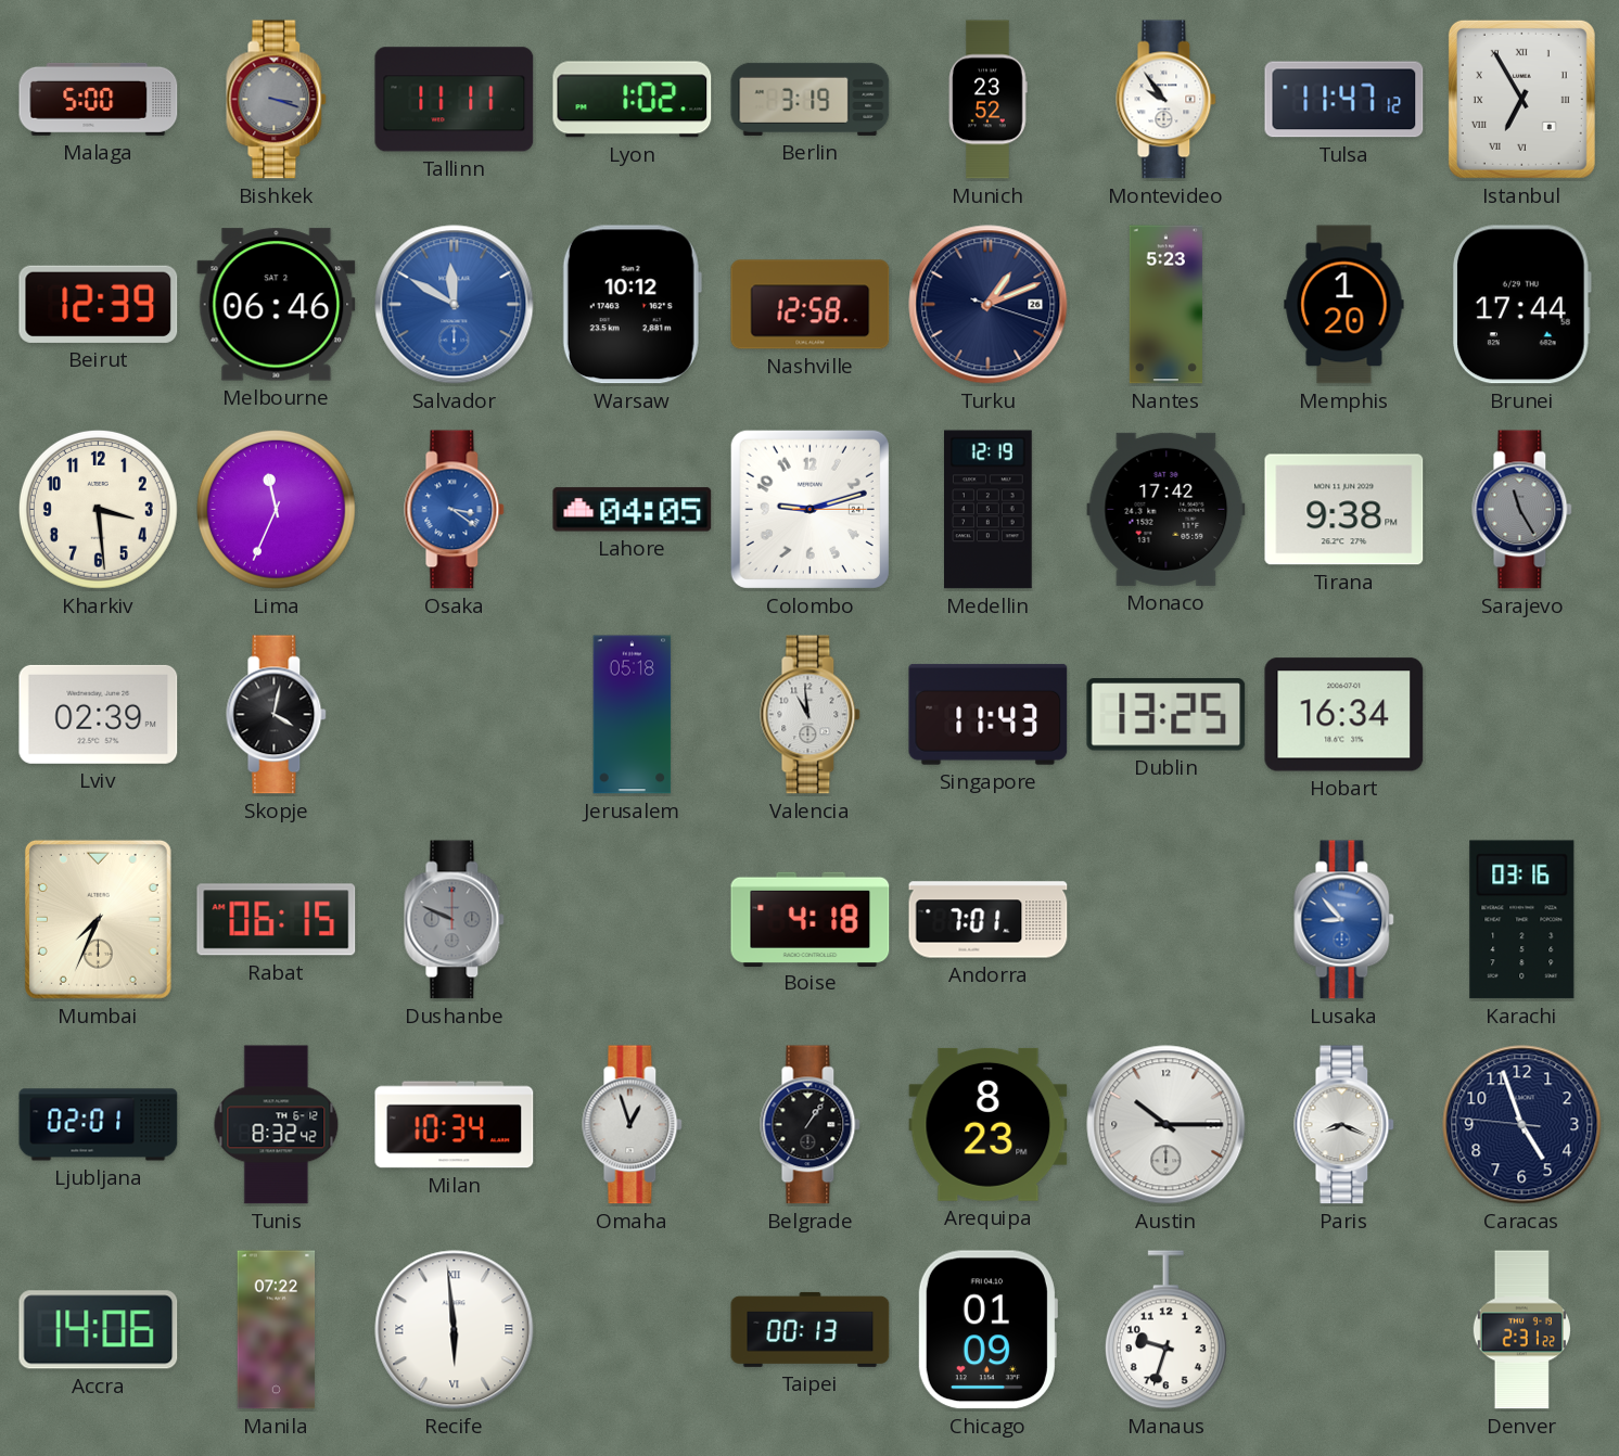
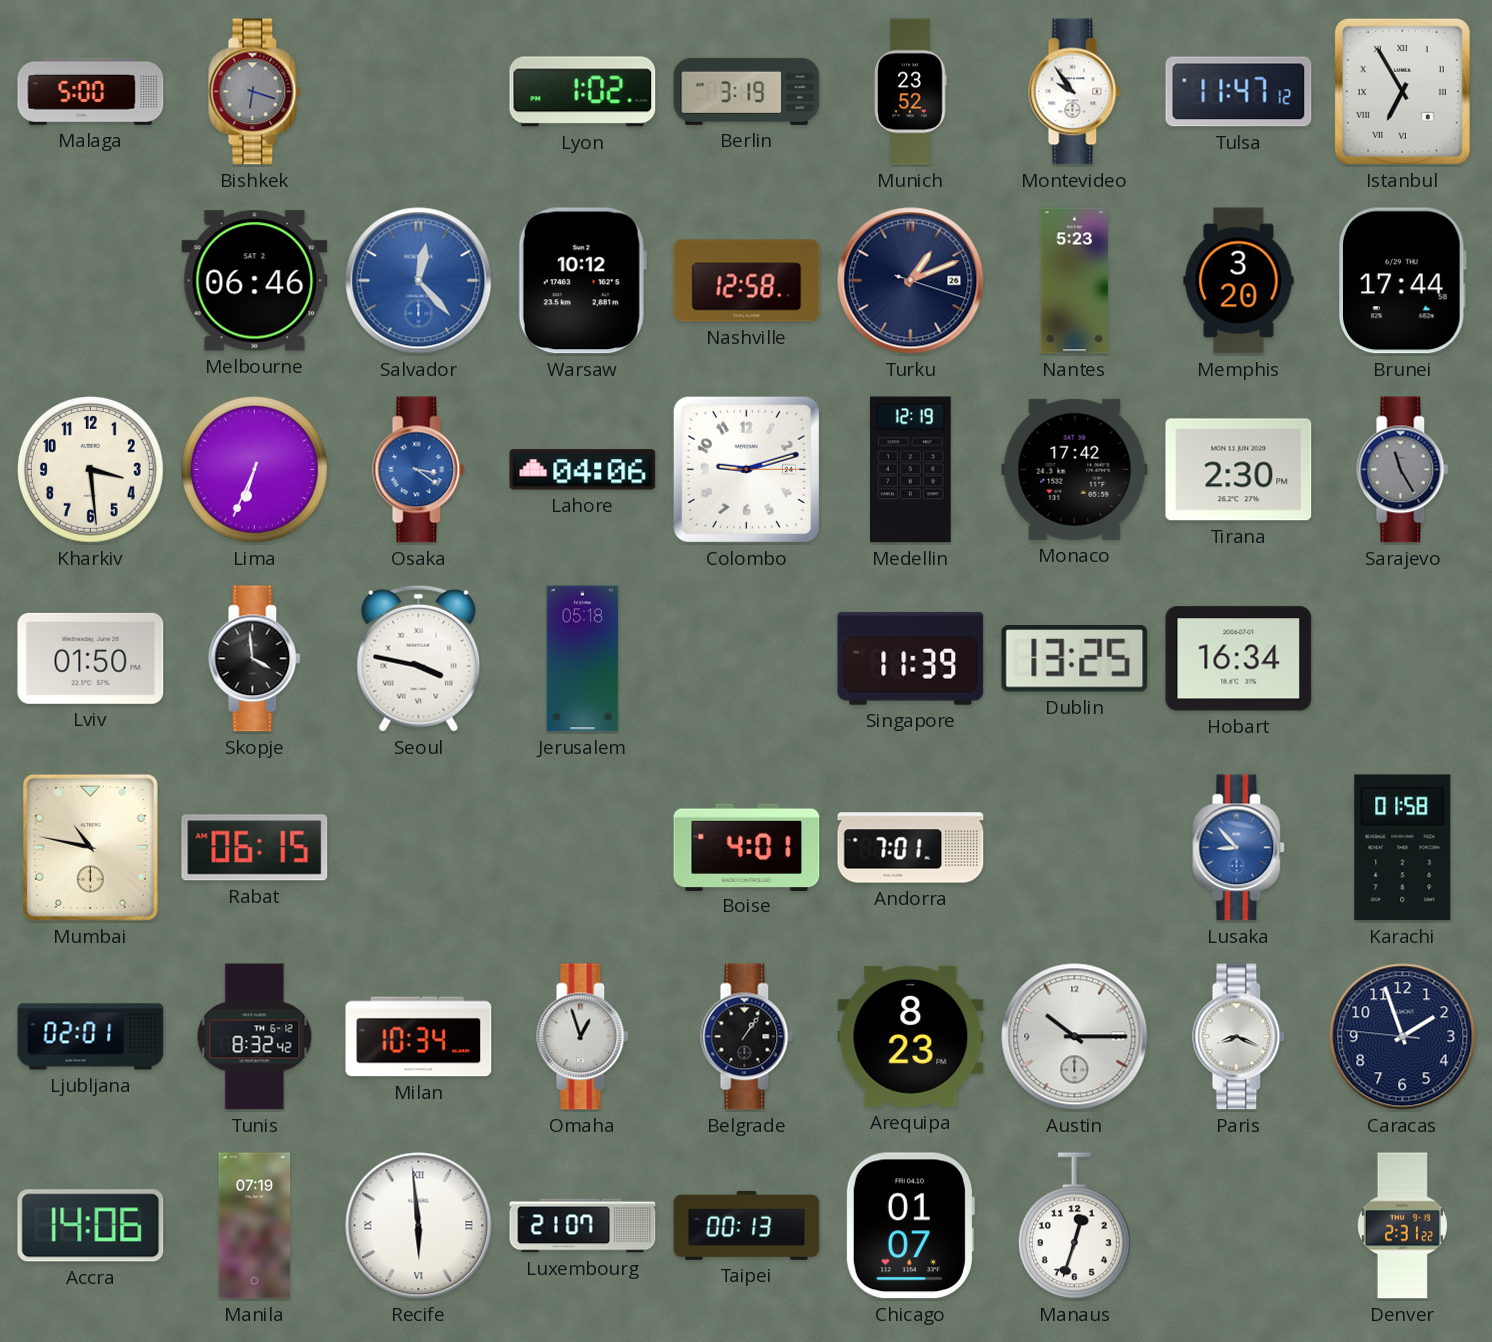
Bishkek: 3:18 -> 6:18
Tallinn: 11:11 -> none
Beirut: 12:39 -> none
Salvador: 11:50 -> 12:23
Memphis: 1:20 -> 3:20
Lima: 11:34 -> 6:34
Lahore: 04:05 -> 04:06
Tirana: 9:38 -> 2:30
Lviv: 02:39 -> 01:50
Skopje: 4:02 -> 3:59
Seoul: none -> 3:47
Valencia: 10:59 -> none
Singapore: 11:43 -> 11:39
Mumbai: 7:34 -> 10:47
Dushanbe: 9:49 -> none
Boise: 4:18 -> 4:01
Karachi: 03:16 -> 01:58
Caracas: 4:56 -> 1:56
Manila: 07:22 -> 07:19
Luxembourg: none -> 21:07
Chicago: 01:09 -> 01:07
Manaus: 9:33 -> 12:33
